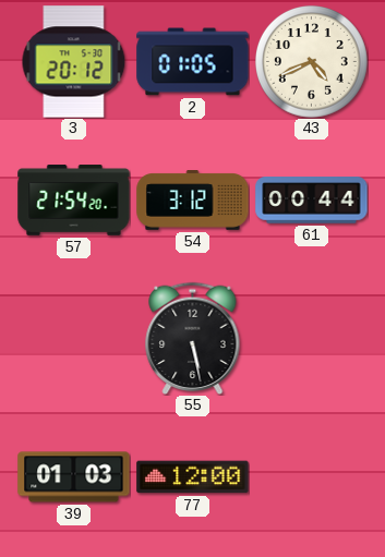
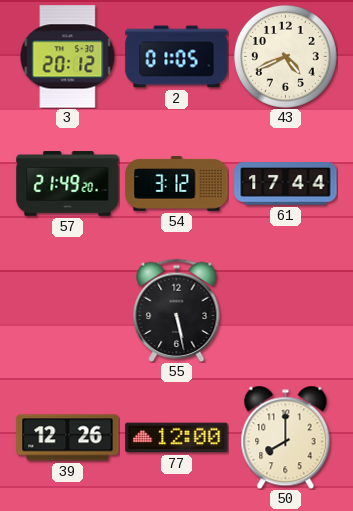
57: 21:54 -> 21:49
61: 00:44 -> 17:44
39: 01:03 -> 12:26
50: none -> 8:00
